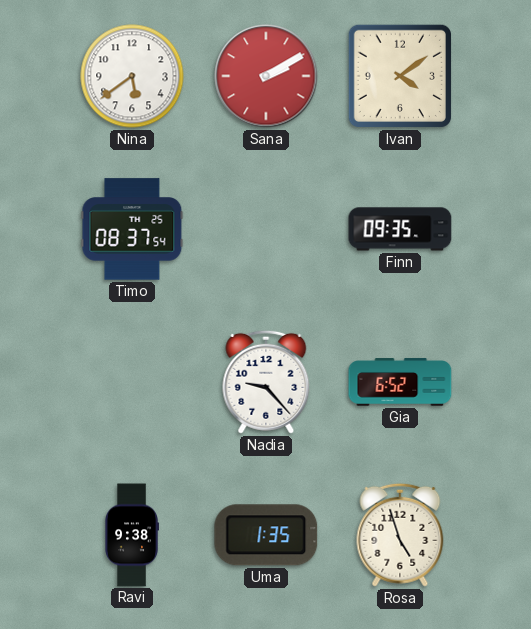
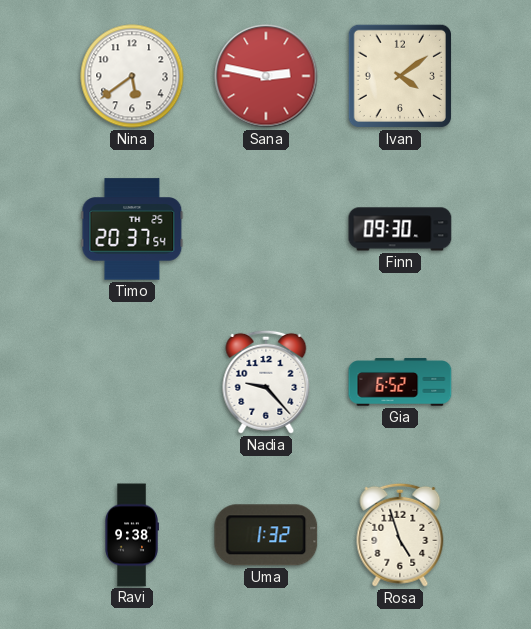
Sana: 2:10 -> 2:47
Timo: 08:37 -> 20:37
Finn: 09:35 -> 09:30
Uma: 1:35 -> 1:32
